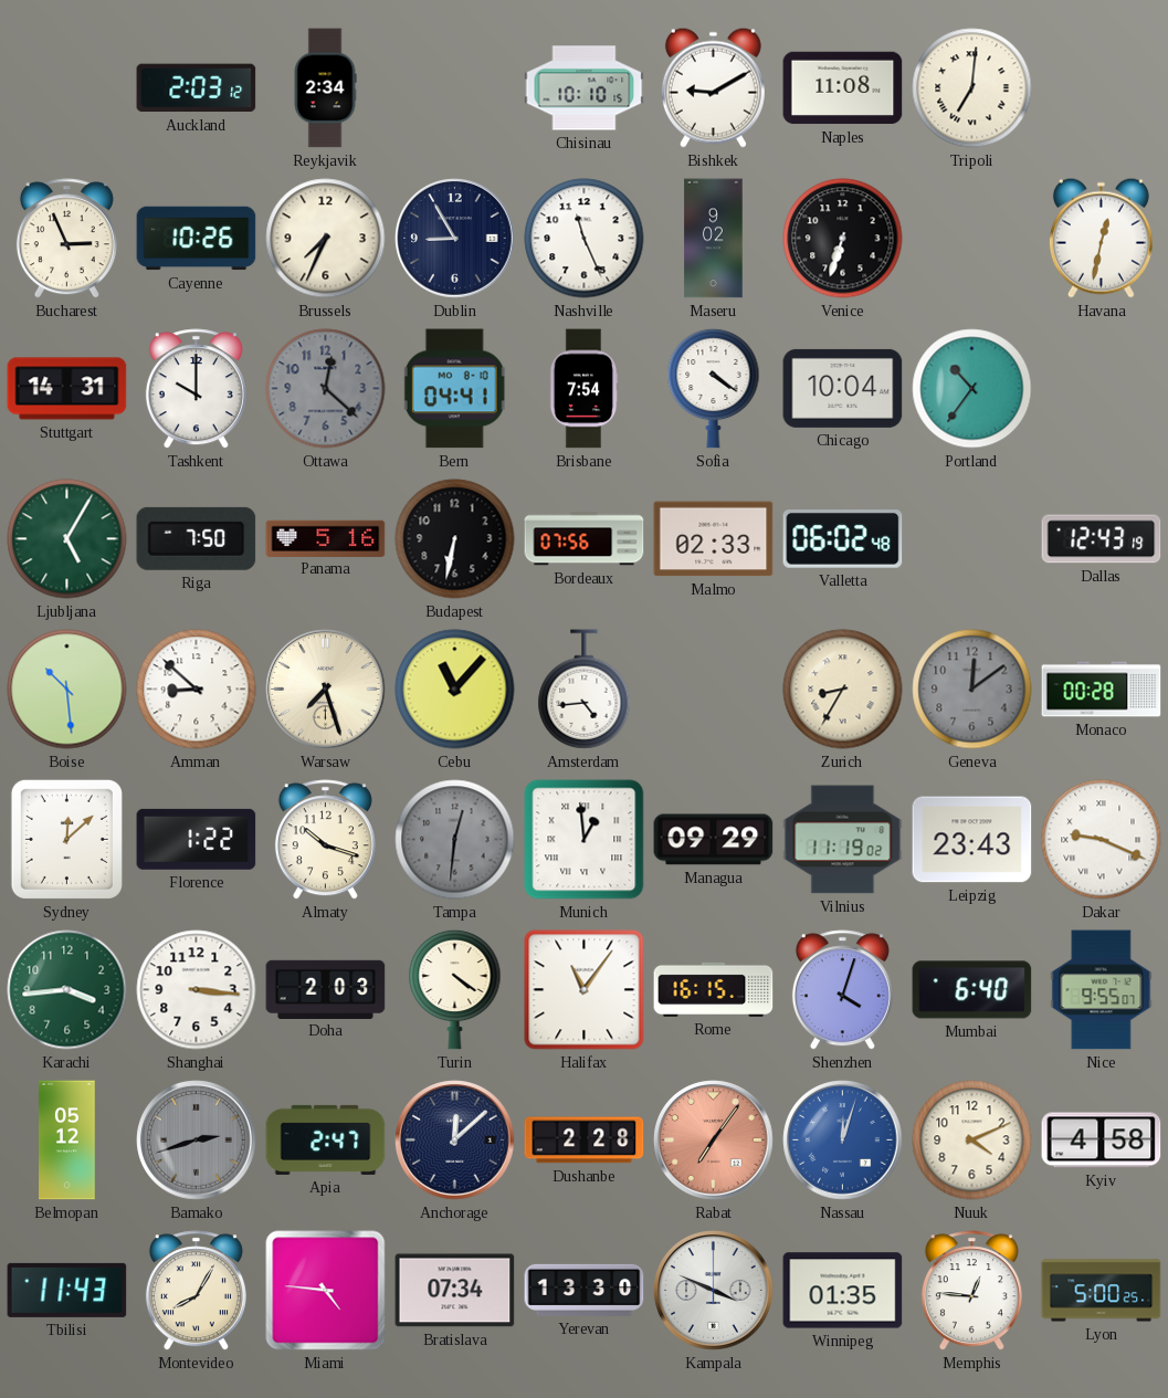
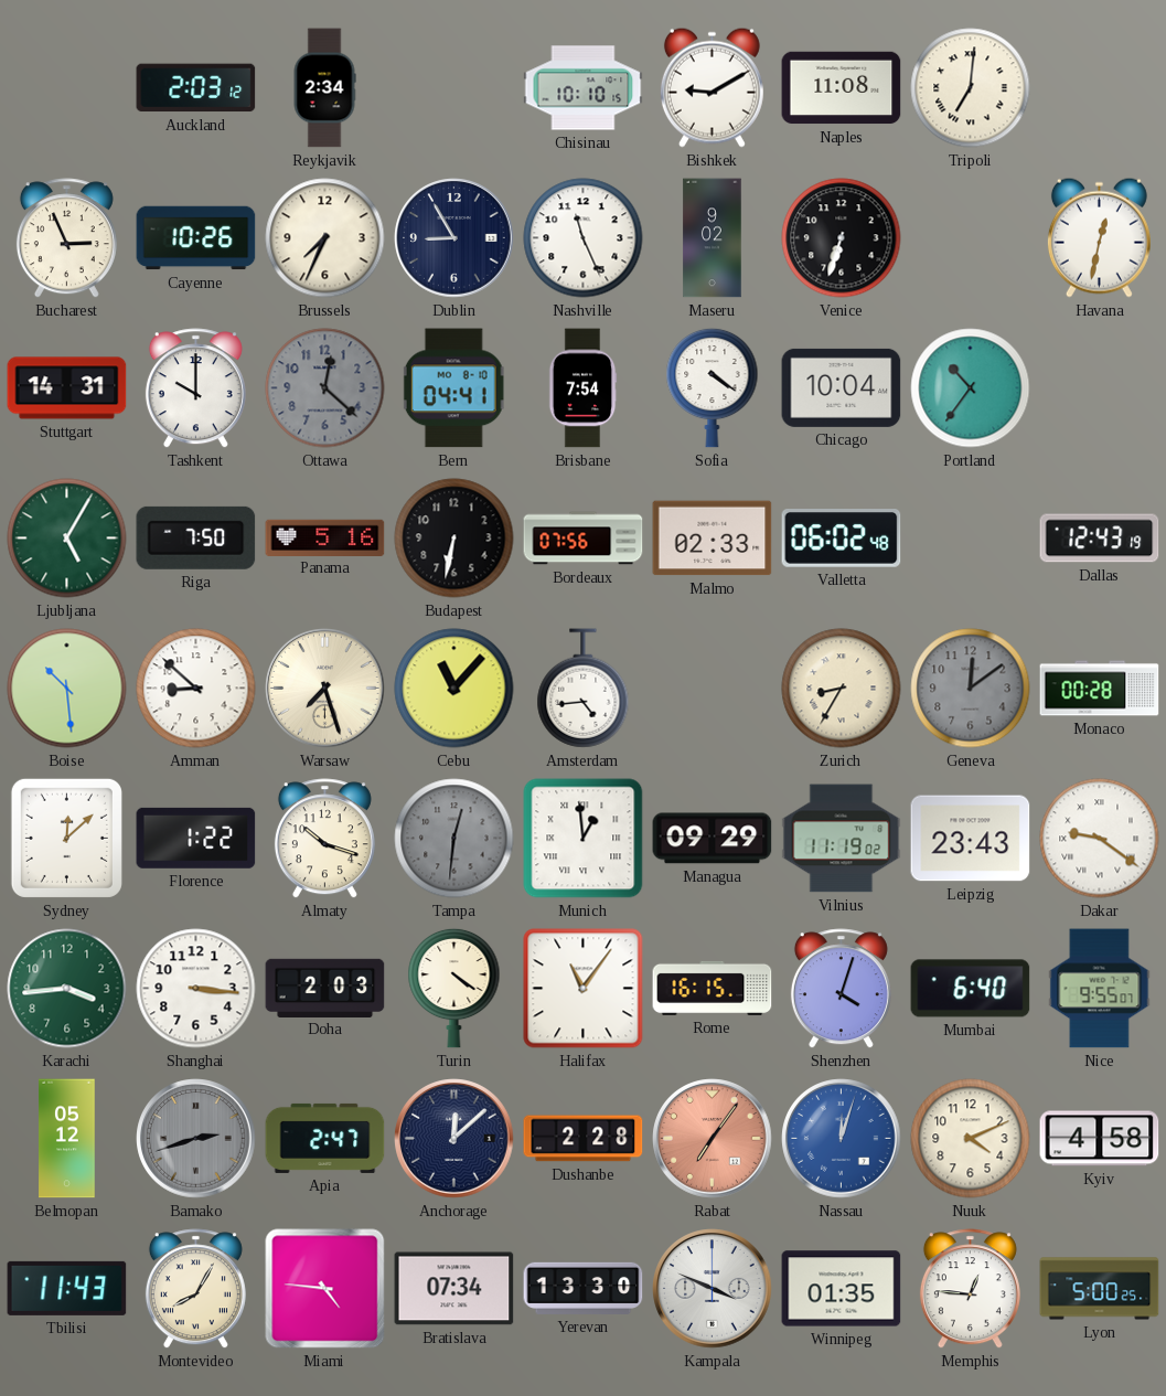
Dakar: 9:19 -> 9:21
